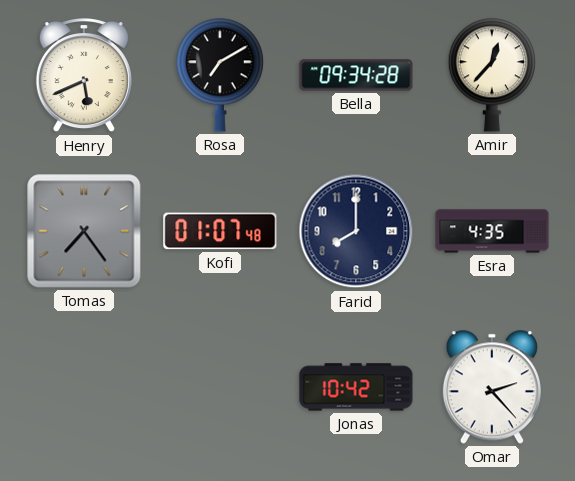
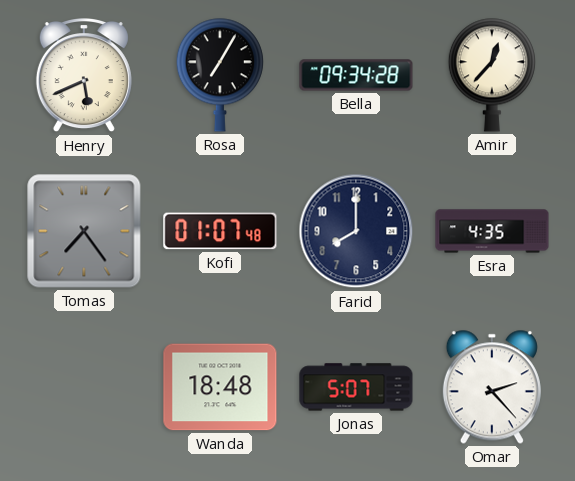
Rosa: 7:10 -> 7:05
Wanda: none -> 18:48
Jonas: 10:42 -> 5:07
